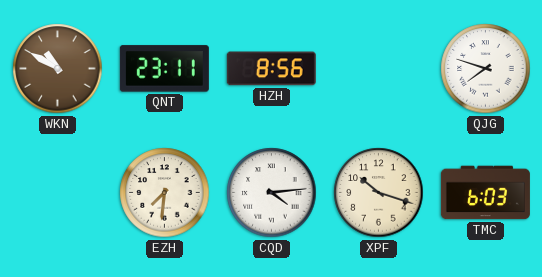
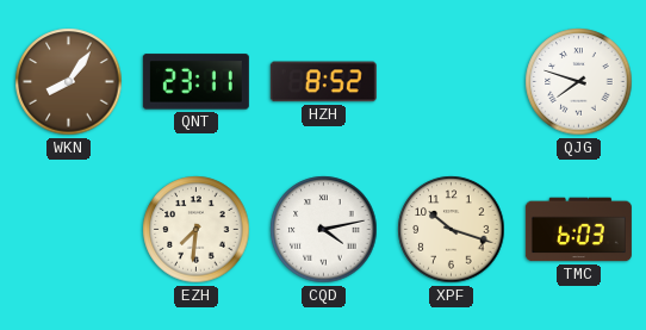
WKN: 10:50 -> 8:06
HZH: 8:56 -> 8:52
CQD: 4:14 -> 4:13
